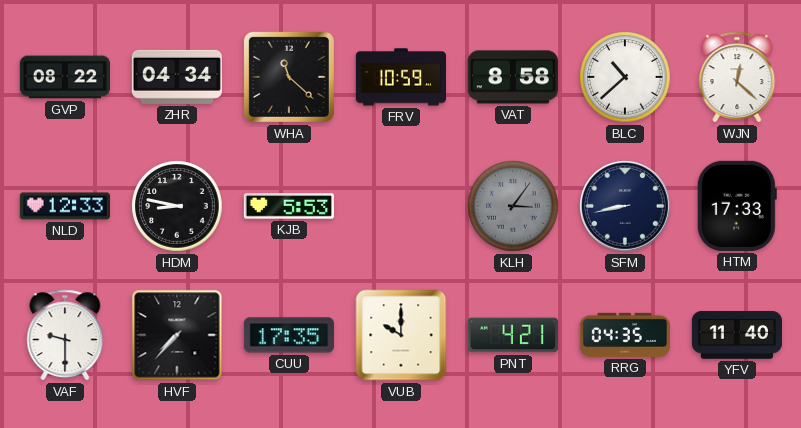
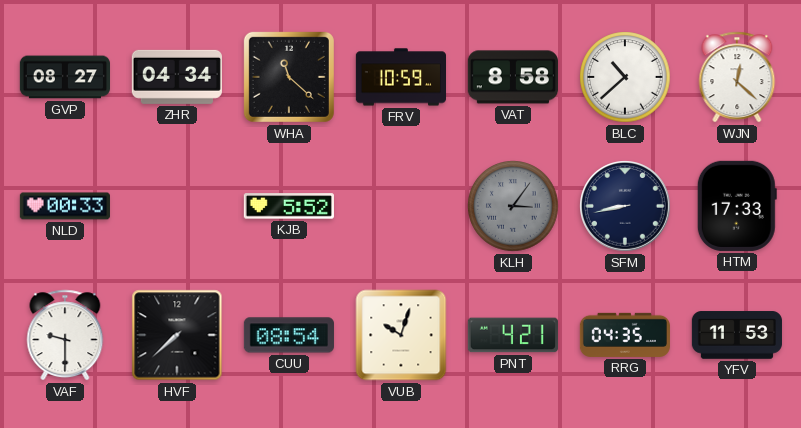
GVP: 08:22 -> 08:27
NLD: 12:33 -> 00:33
HDM: 8:47 -> none
KJB: 5:53 -> 5:52
HVF: 7:37 -> 7:38
CUU: 17:35 -> 08:54
VUB: 10:00 -> 10:03
YFV: 11:40 -> 11:53
